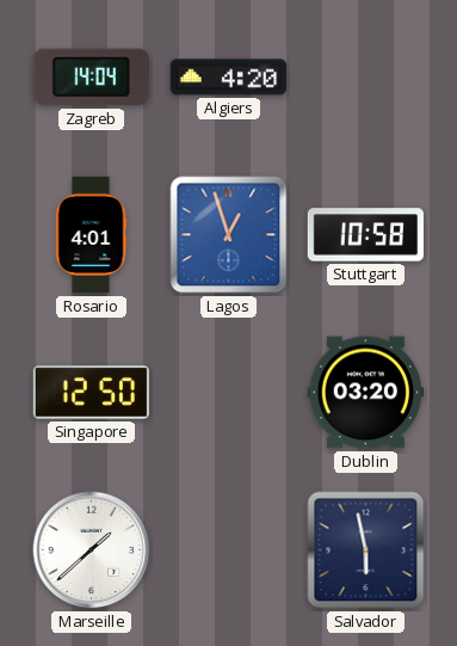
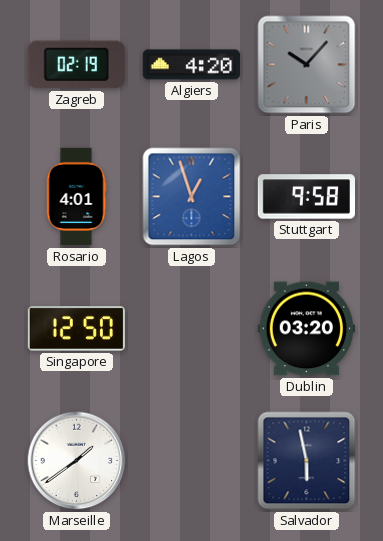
Zagreb: 14:04 -> 02:19
Paris: none -> 10:07
Stuttgart: 10:58 -> 9:58
Marseille: 1:38 -> 1:39
